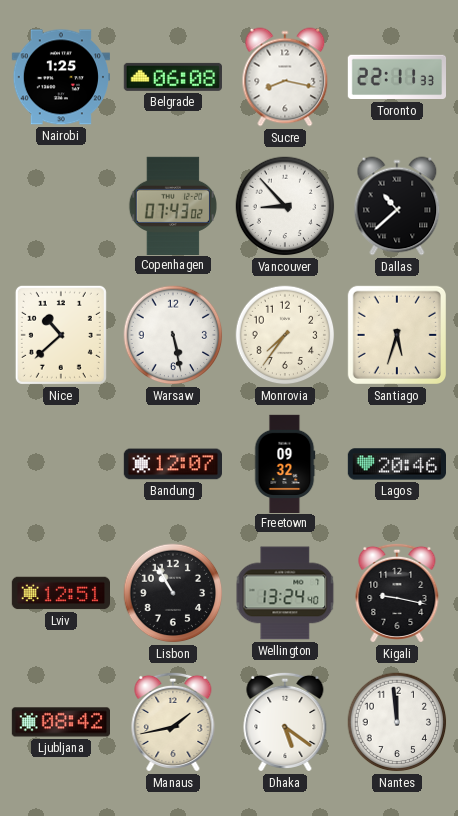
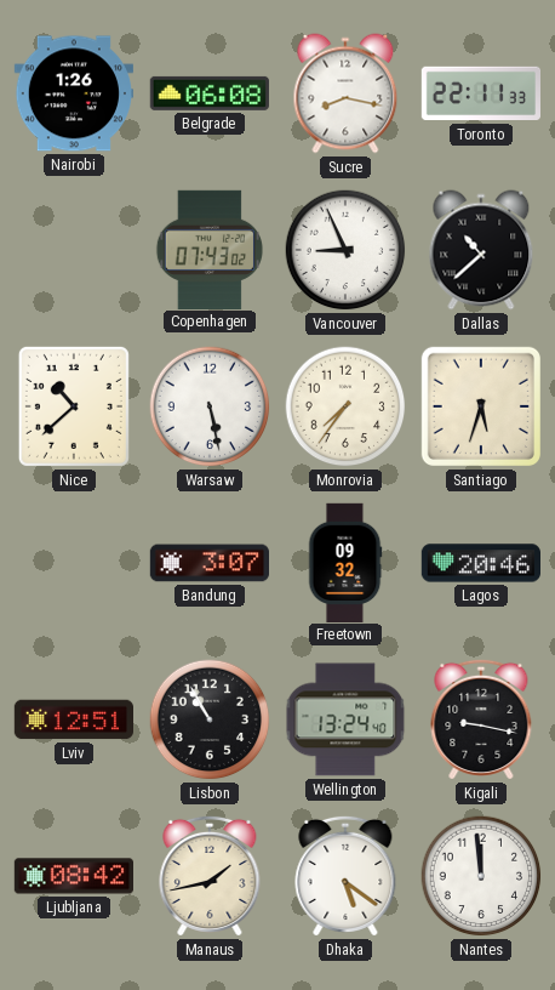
Nairobi: 1:25 -> 1:26
Vancouver: 8:53 -> 8:56
Bandung: 12:07 -> 3:07
